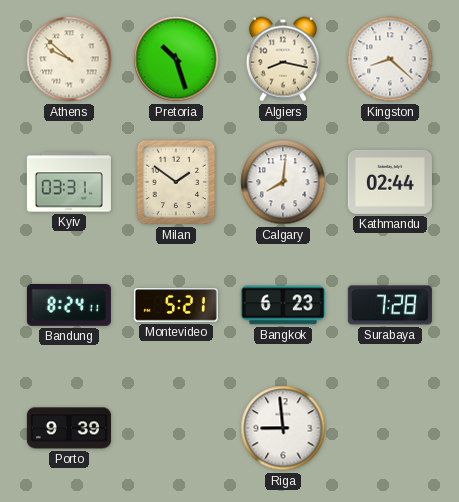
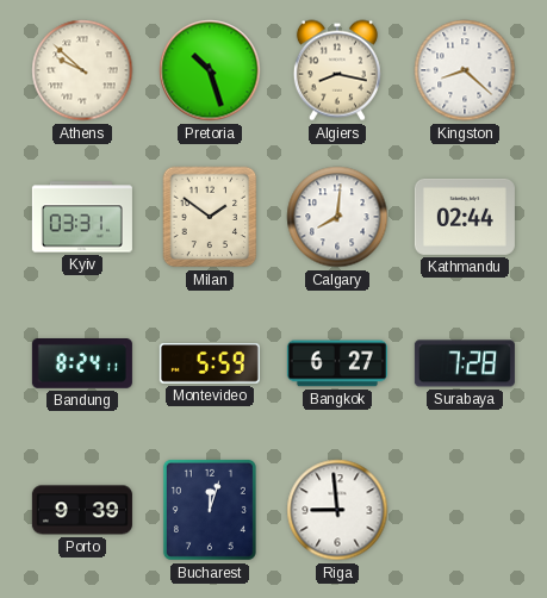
Montevideo: 5:21 -> 5:59
Bangkok: 6:23 -> 6:27
Bucharest: none -> 12:03
